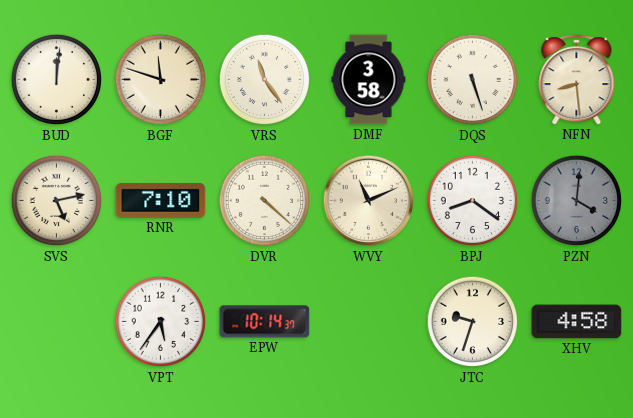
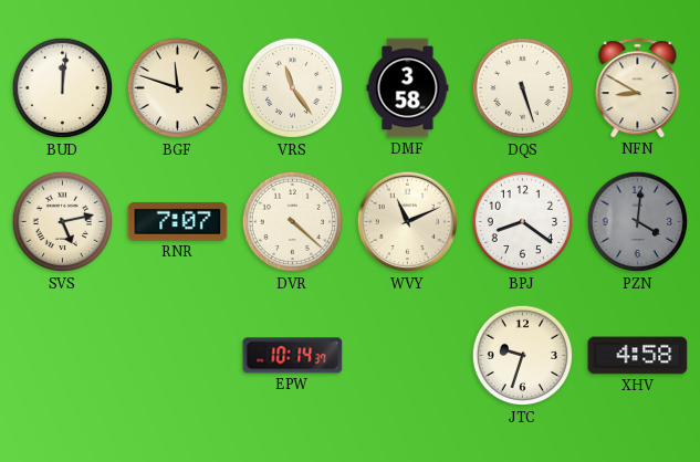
NFN: 8:29 -> 8:50
RNR: 7:10 -> 7:07
VPT: 5:36 -> none
